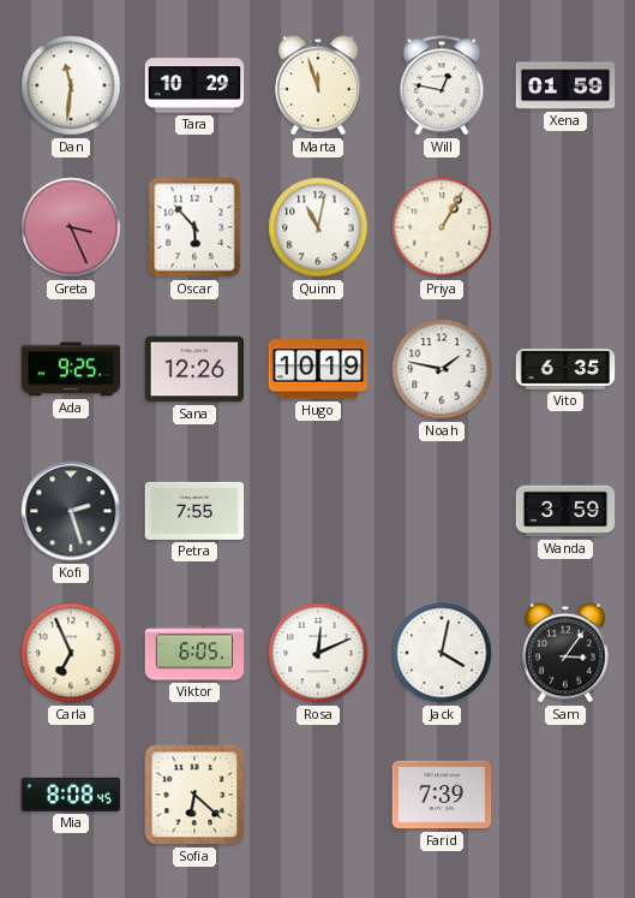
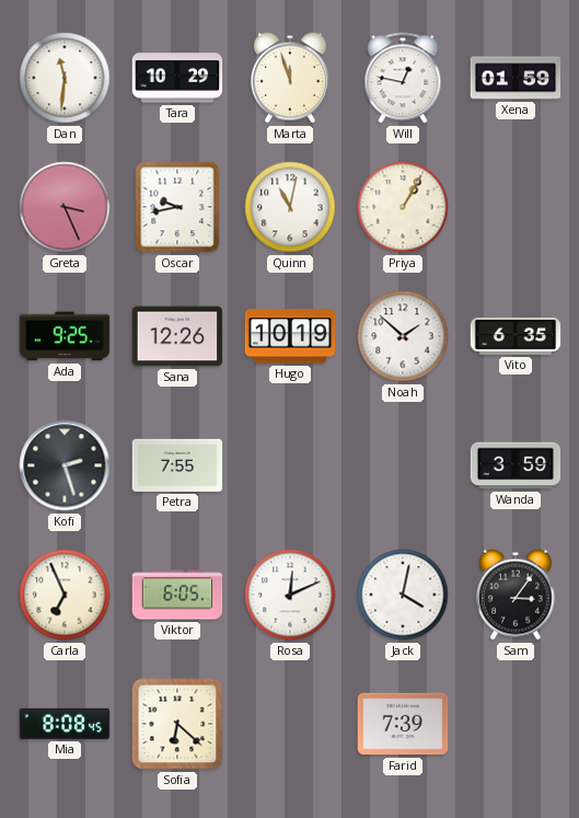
Oscar: 5:53 -> 9:43
Noah: 1:47 -> 1:52
